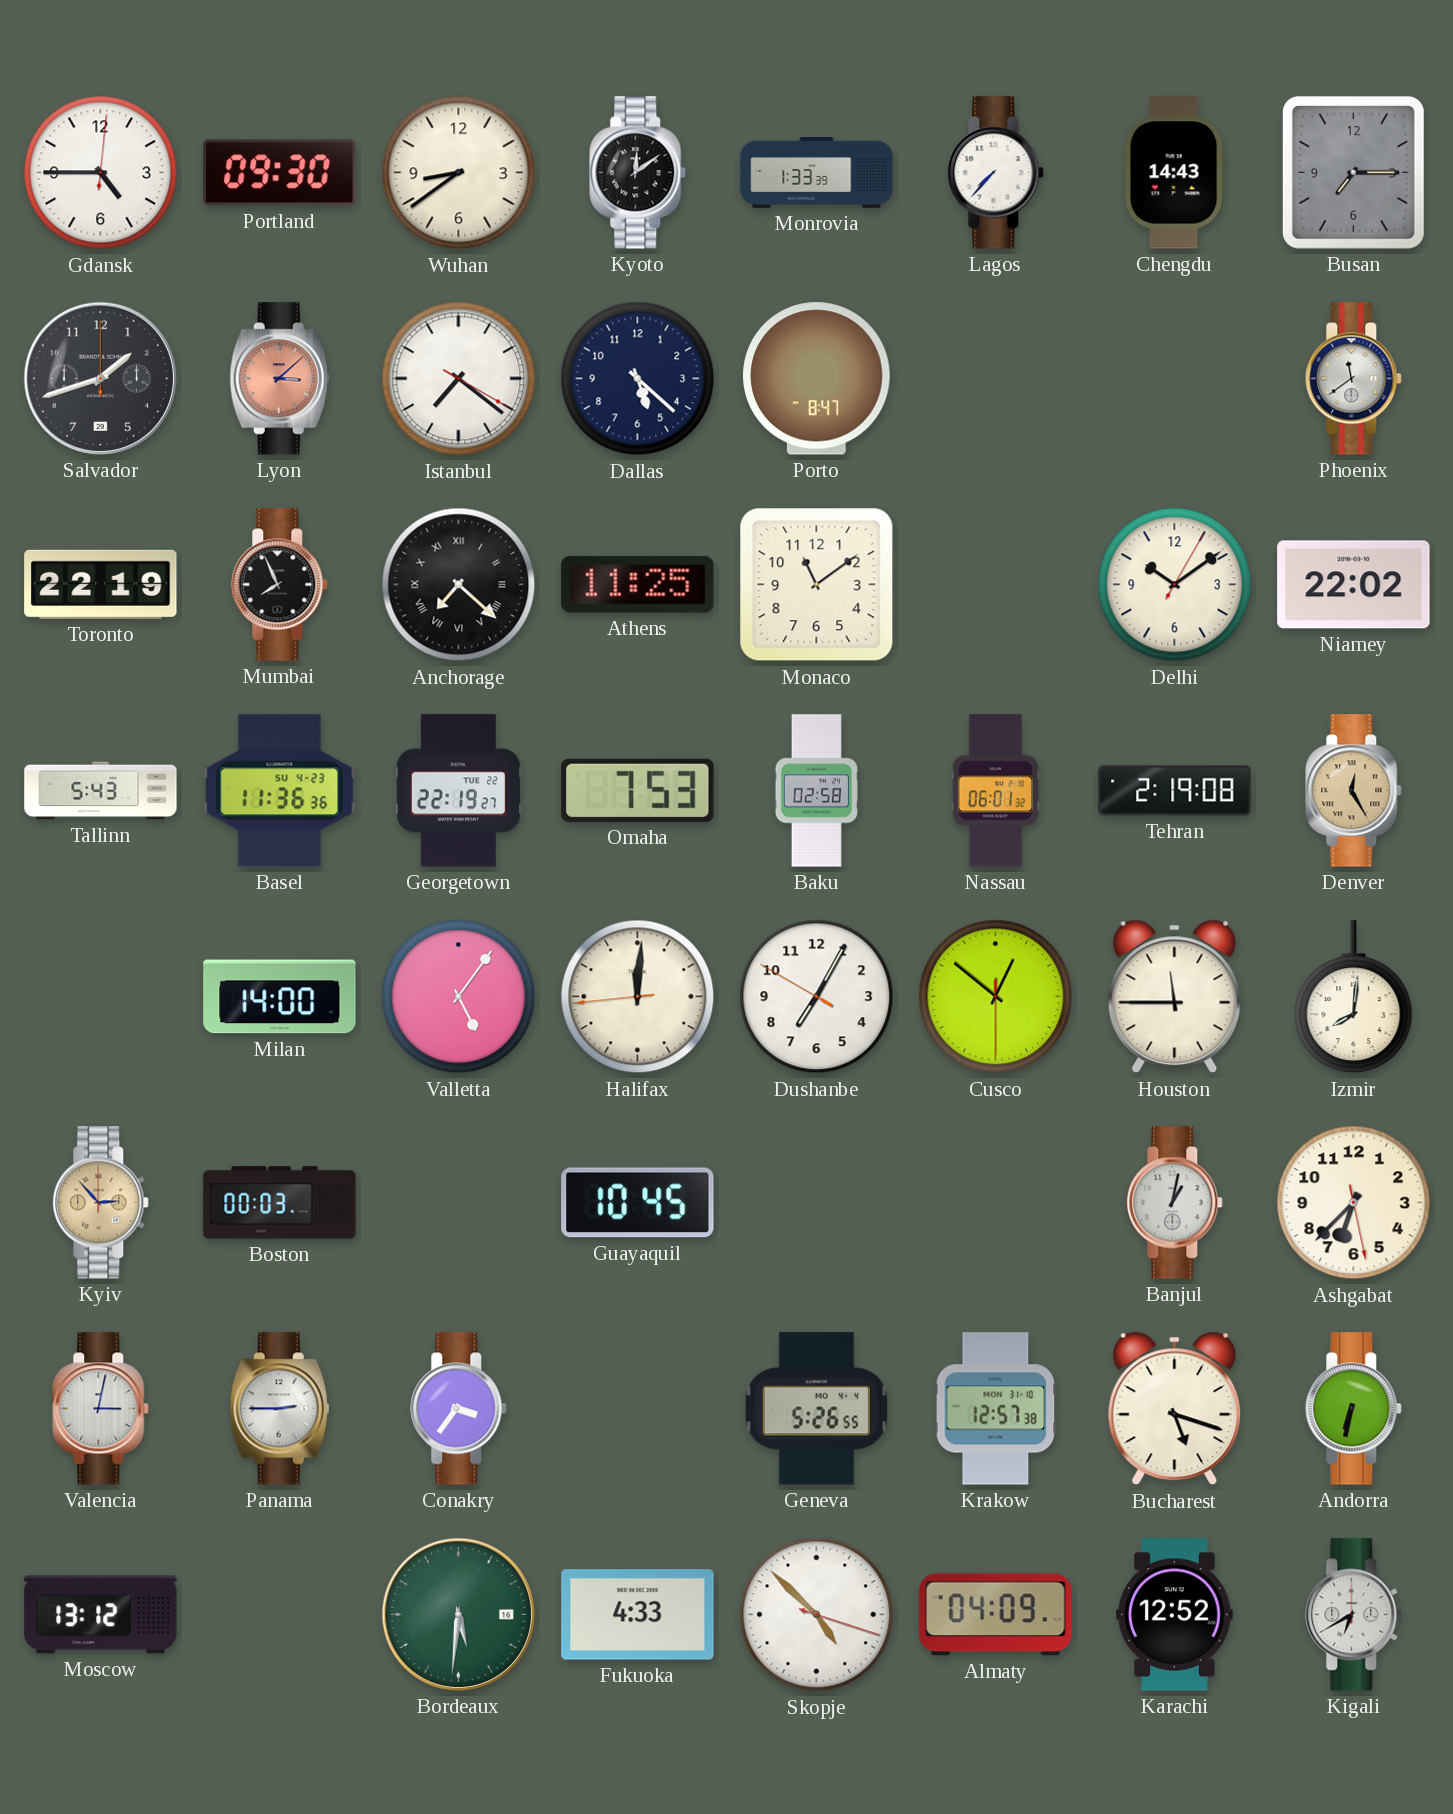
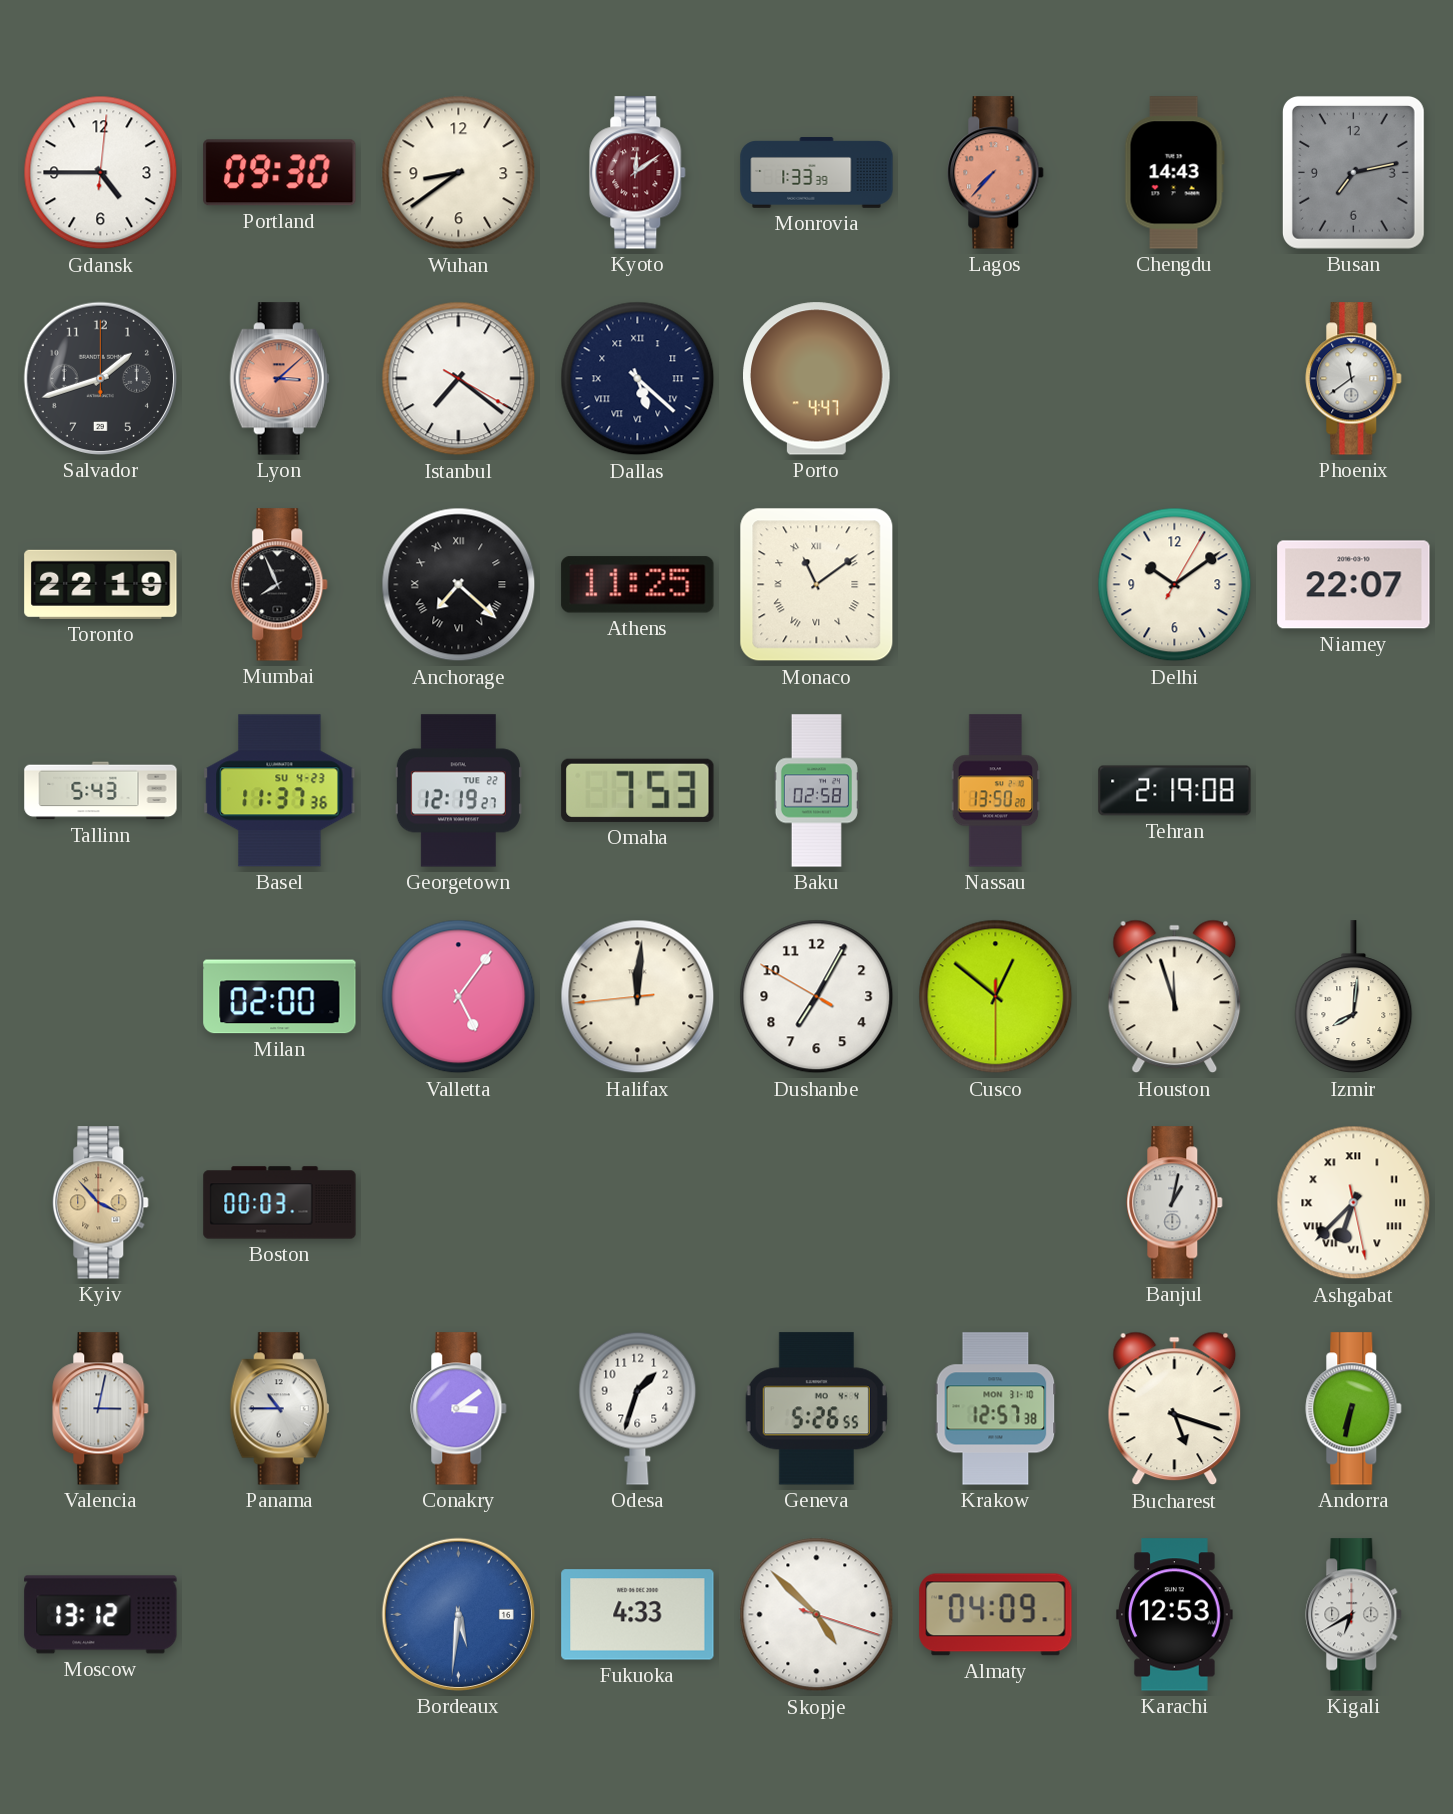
Kyoto dial: black -> burgundy
Lagos dial: white -> salmon
Busan: 7:15 -> 7:13
Dallas numerals: Arabic -> Roman
Porto: 8:47 -> 4:47
Monaco numerals: Arabic -> Roman
Niamey: 22:02 -> 22:07
Basel: 11:36 -> 11:37
Georgetown: 22:19 -> 12:19
Nassau: 06:01 -> 13:50
Denver: 12:25 -> none
Milan: 14:00 -> 02:00
Houston: 11:45 -> 11:57
Kyiv: 2:53 -> 3:53
Guayaquil: 10:45 -> none
Ashgabat numerals: Arabic -> Roman
Panama: 2:45 -> 10:45
Conakry: 3:36 -> 3:09
Odesa: none -> 1:33
Bordeaux dial: green -> blue
Karachi: 12:52 -> 12:53
